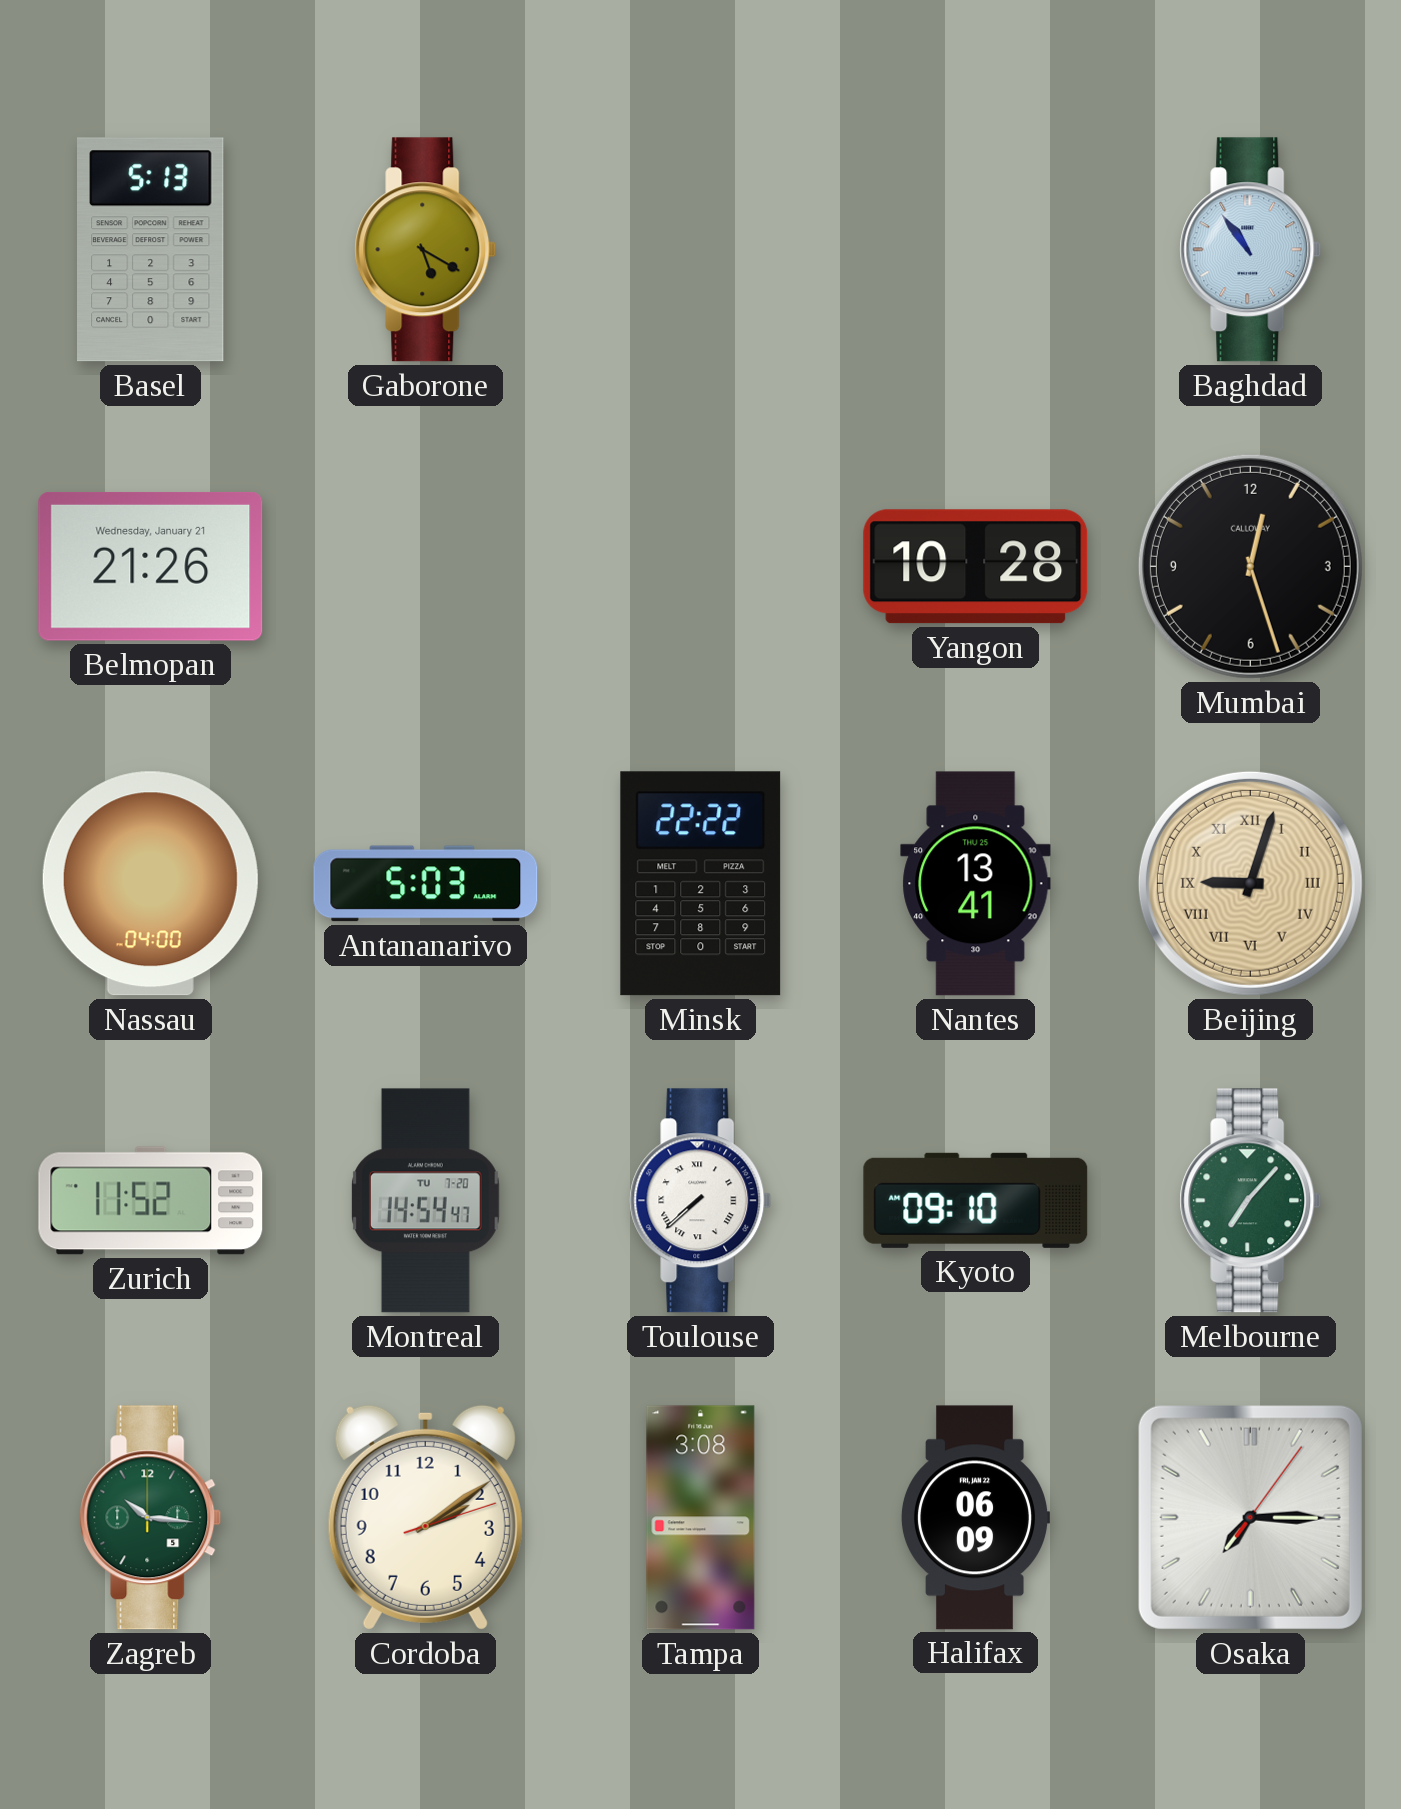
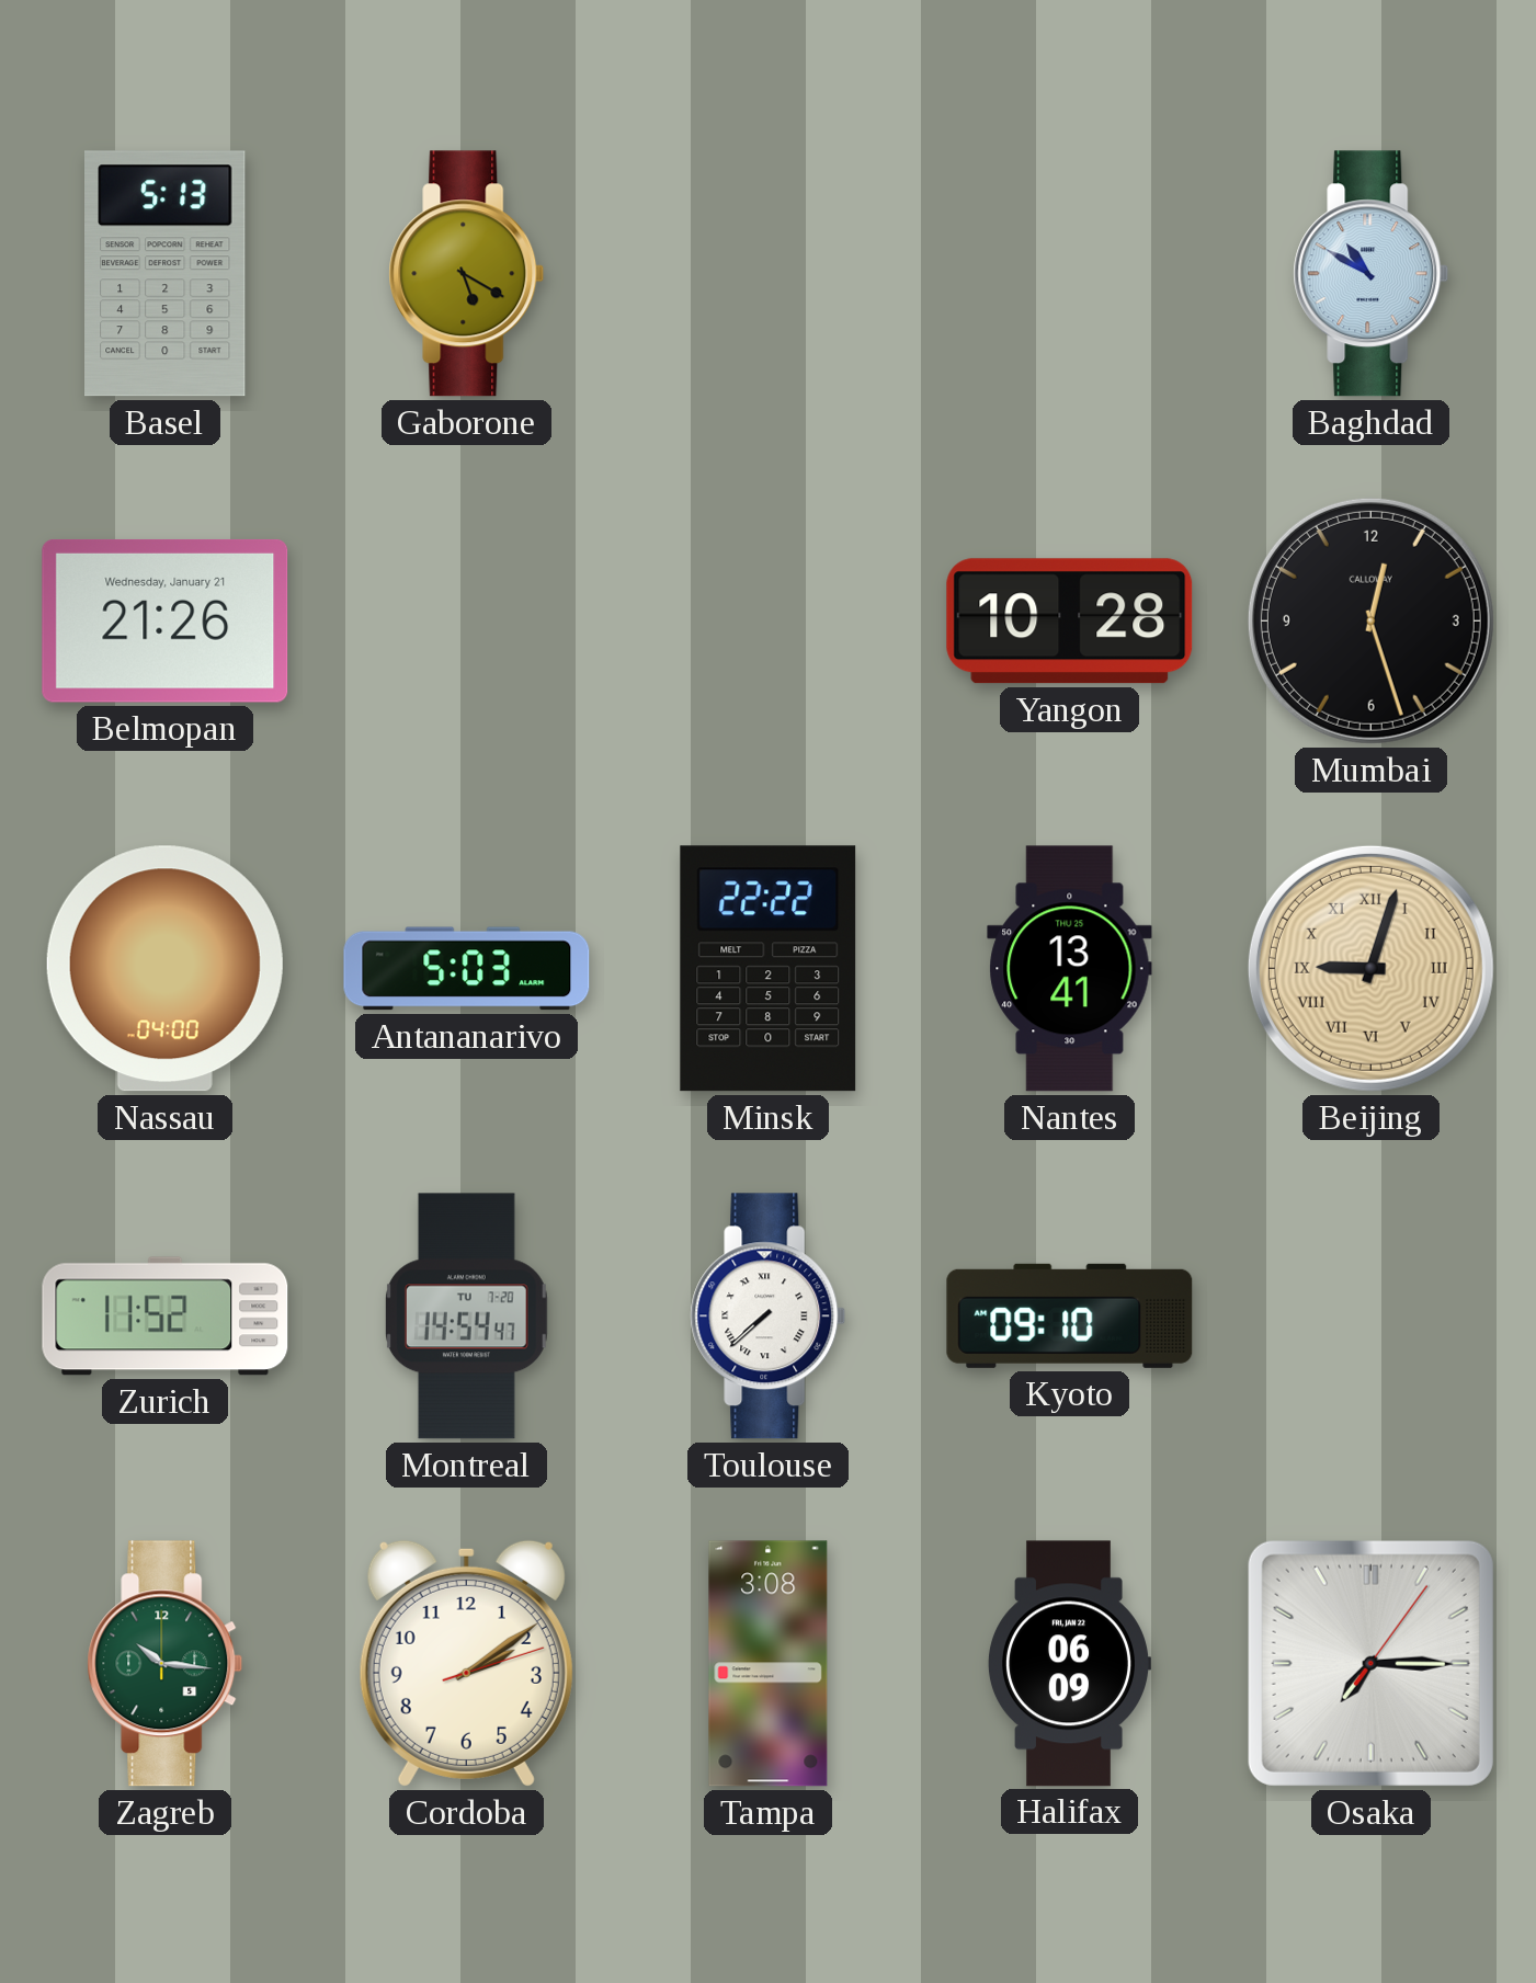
Baghdad: 10:54 -> 10:50
Melbourne: 7:07 -> none
